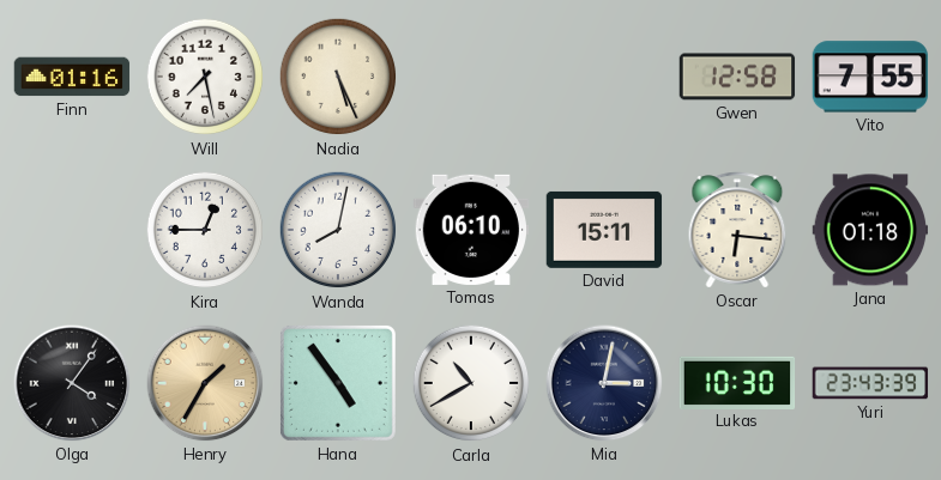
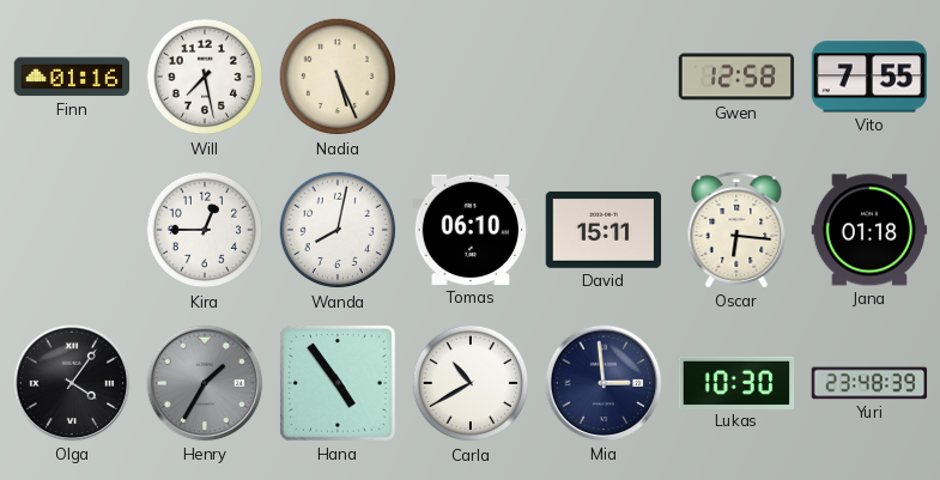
Henry dial: champagne -> grey
Mia: 3:02 -> 2:59
Yuri: 23:43 -> 23:48
